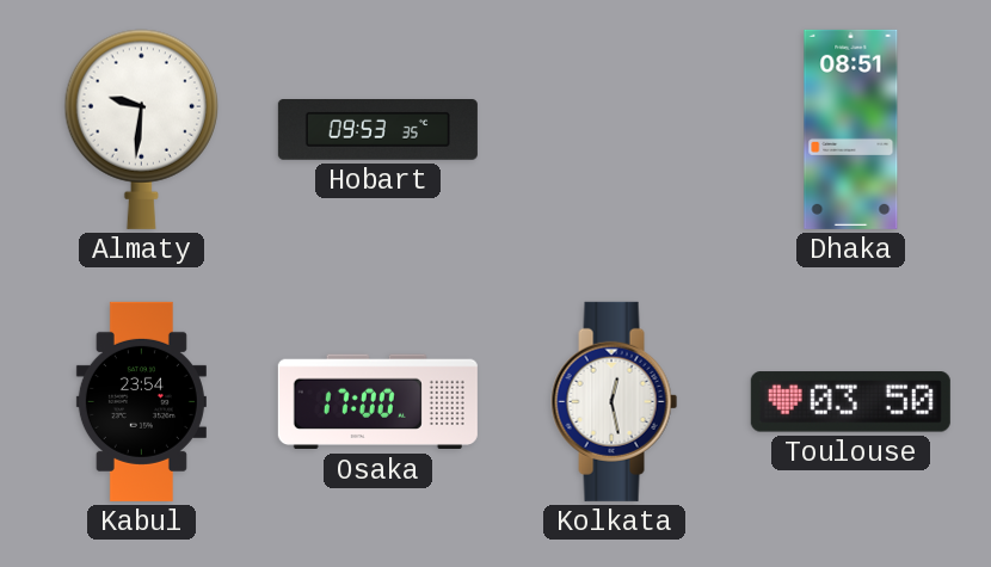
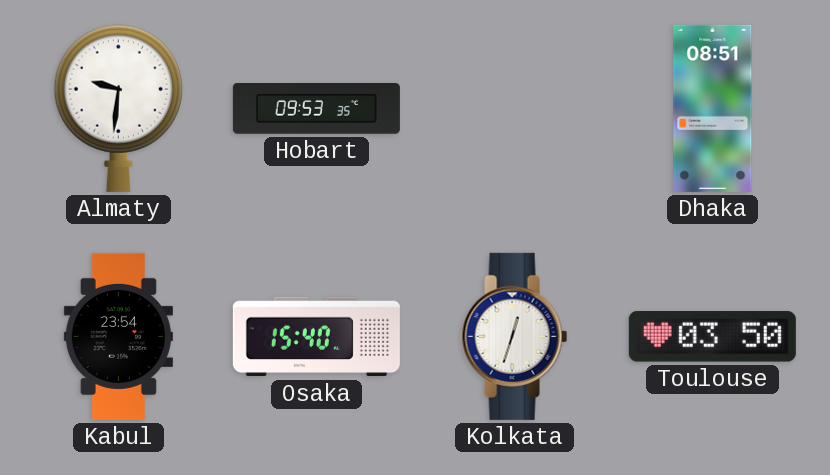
Osaka: 17:00 -> 15:40
Kolkata: 12:28 -> 12:33
